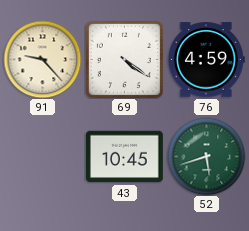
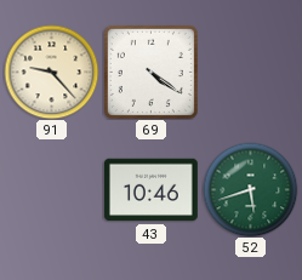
76: 4:59 -> none
43: 10:45 -> 10:46
